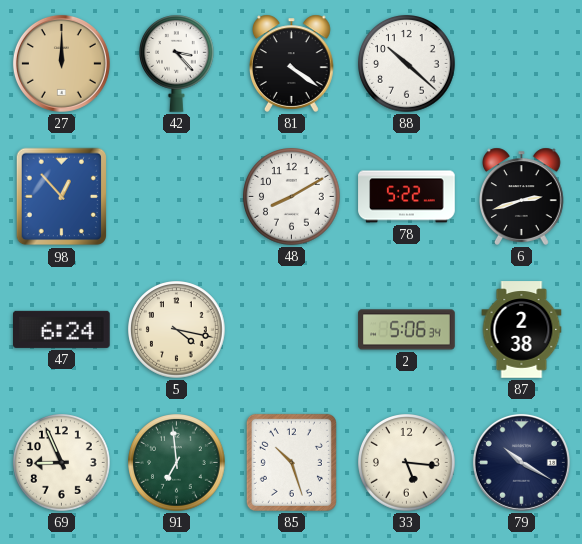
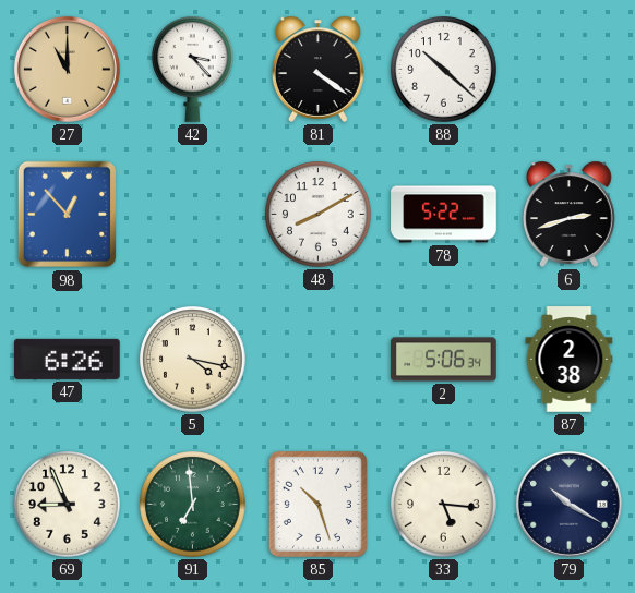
27: 12:00 -> 11:00
47: 6:24 -> 6:26
